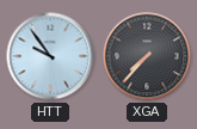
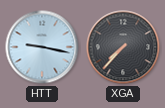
HTT: 9:54 -> 9:17
